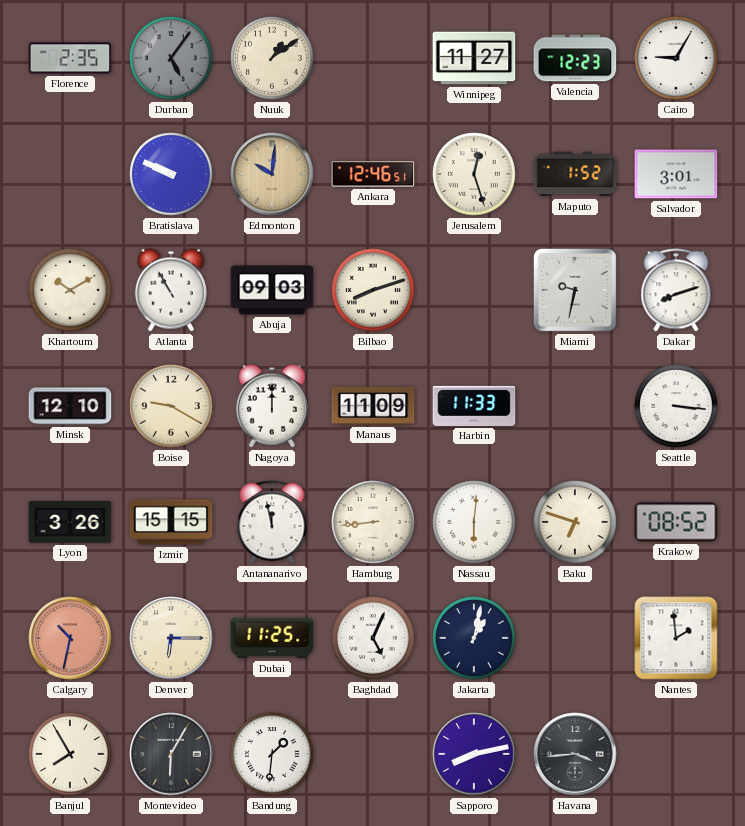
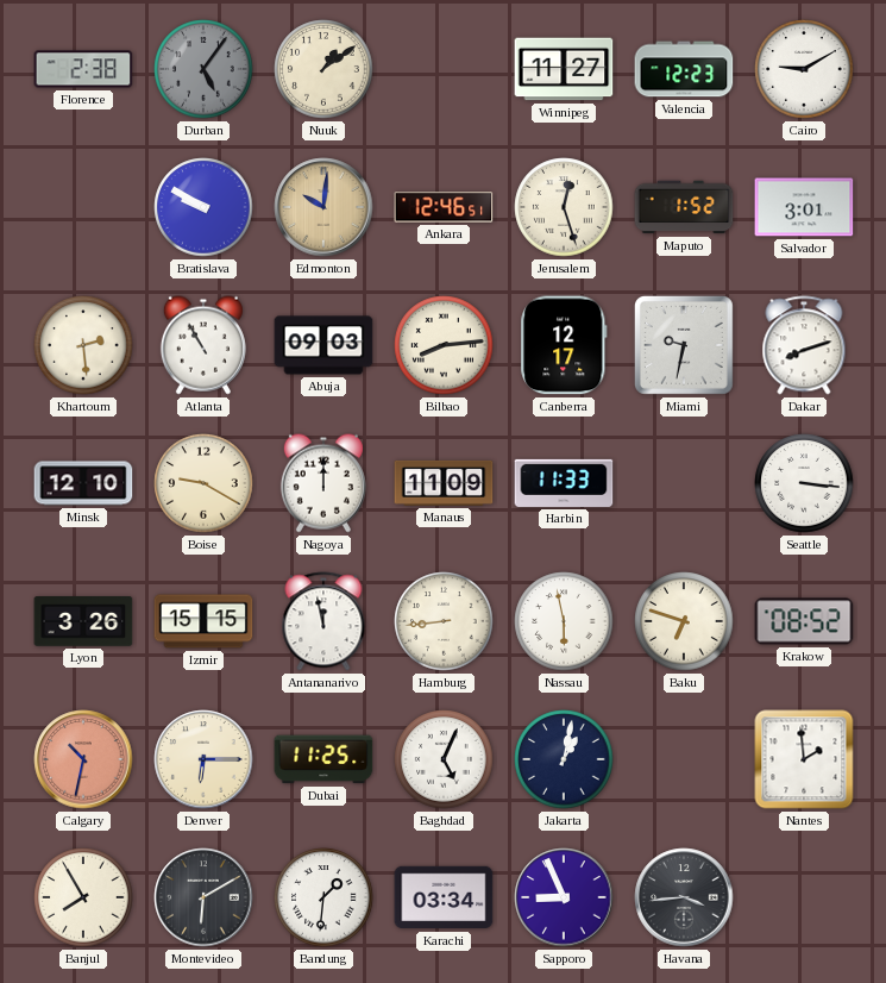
Florence: 2:35 -> 2:38
Cairo: 9:05 -> 9:10
Bratislava: 9:49 -> 9:50
Khartoum: 10:10 -> 2:29
Bilbao: 8:12 -> 8:14
Canberra: none -> 12:17
Nassau: 6:01 -> 5:58
Montevideo: 6:05 -> 6:10
Karachi: none -> 03:34
Sapporo: 8:13 -> 8:56
